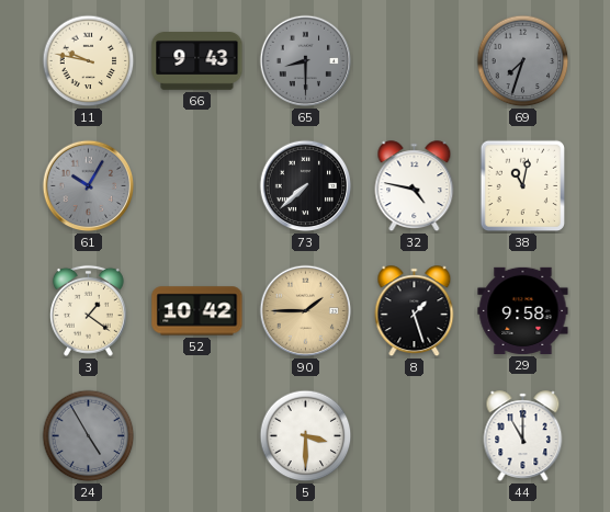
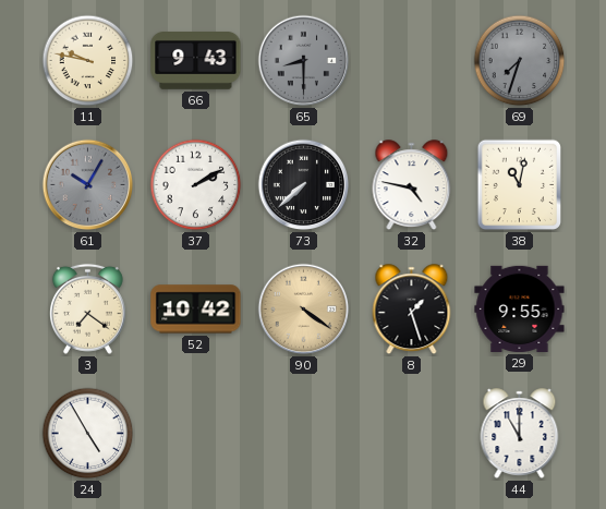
37: none -> 2:10
3: 1:21 -> 7:21
90: 1:45 -> 4:21
29: 9:58 -> 9:55
24 dial: grey -> white
5: 3:30 -> none
